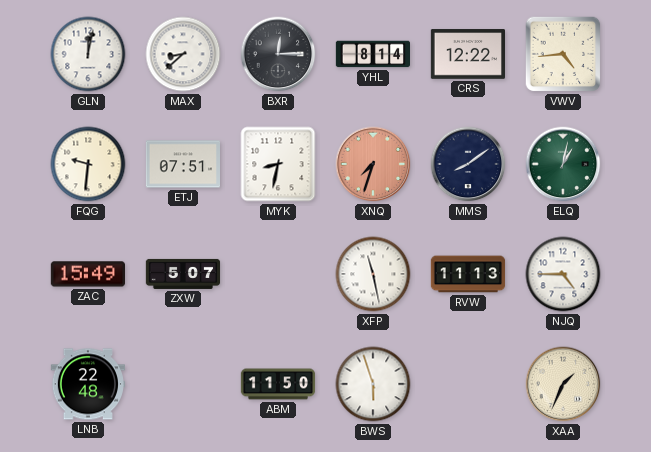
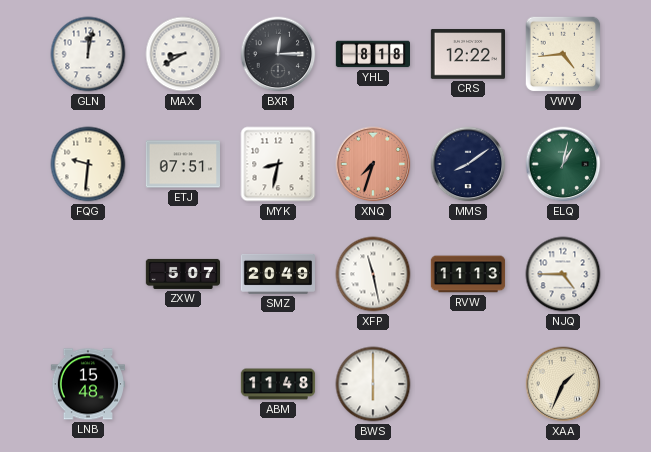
MAX: 8:38 -> 8:40
YHL: 8:14 -> 8:18
ZAC: 15:49 -> none
SMZ: none -> 20:49
LNB: 22:48 -> 15:48
ABM: 11:50 -> 11:48
BWS: 5:57 -> 6:00
